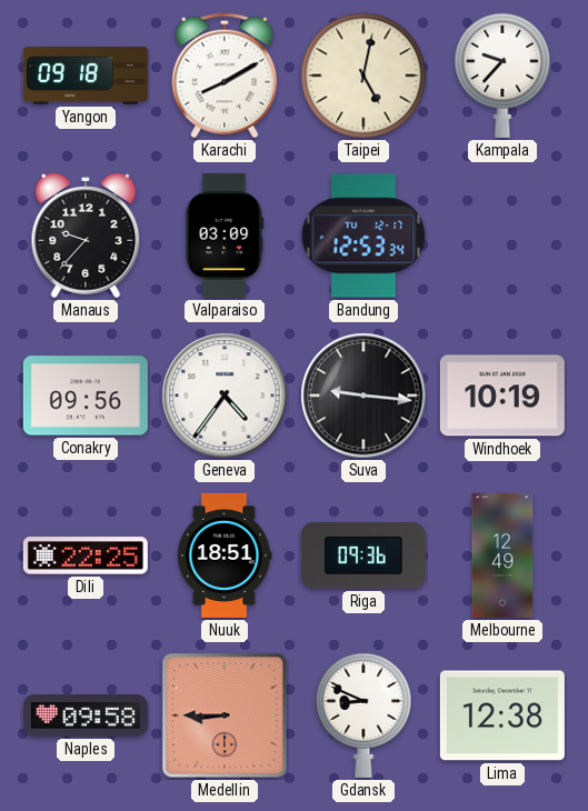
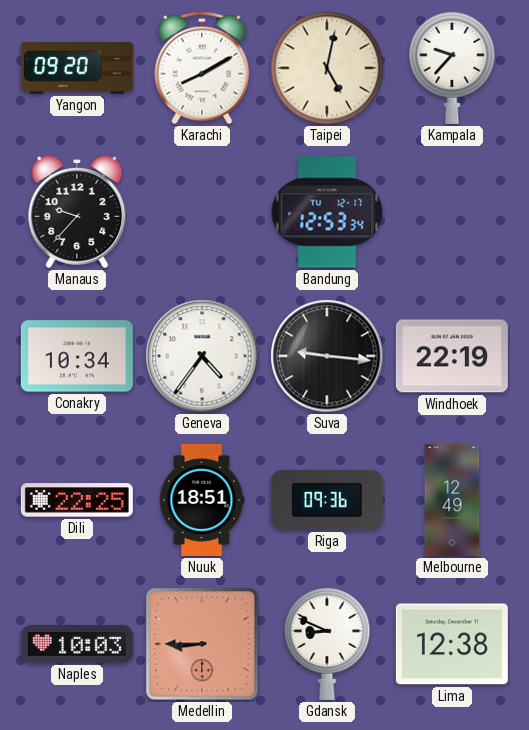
Yangon: 09:18 -> 09:20
Valparaiso: 03:09 -> none
Conakry: 09:56 -> 10:34
Windhoek: 10:19 -> 22:19
Naples: 09:58 -> 10:03
